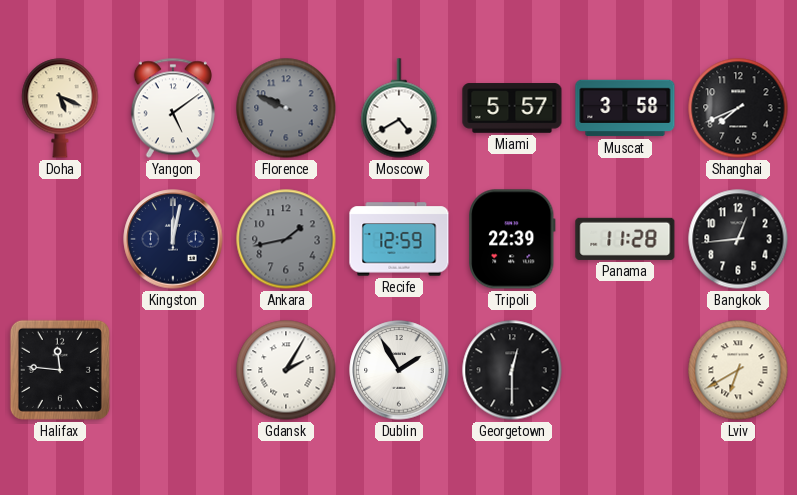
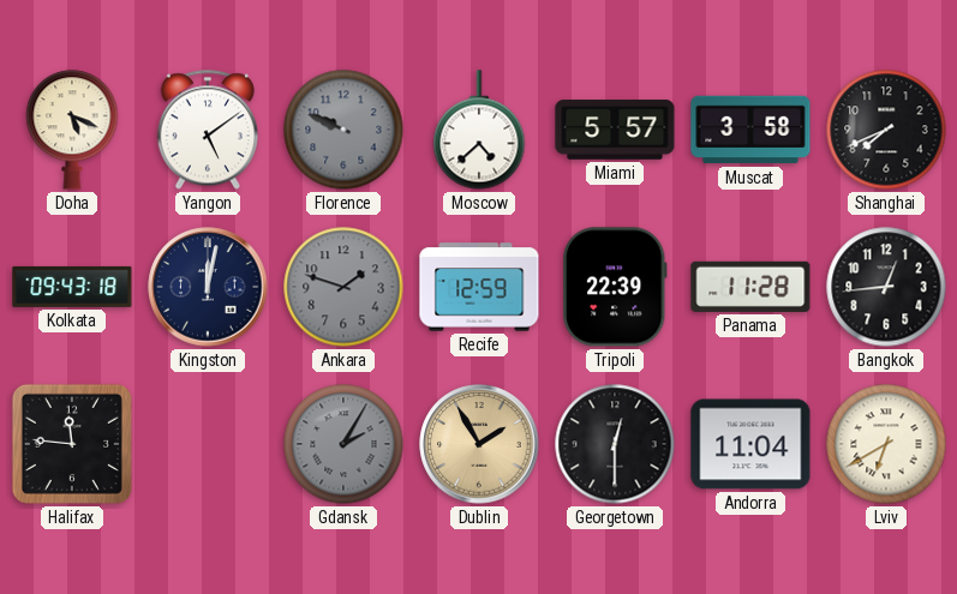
Moscow: 4:40 -> 4:38
Kolkata: none -> 09:43
Ankara: 1:43 -> 1:48
Gdansk dial: white -> grey
Dublin dial: white -> champagne
Andorra: none -> 11:04
